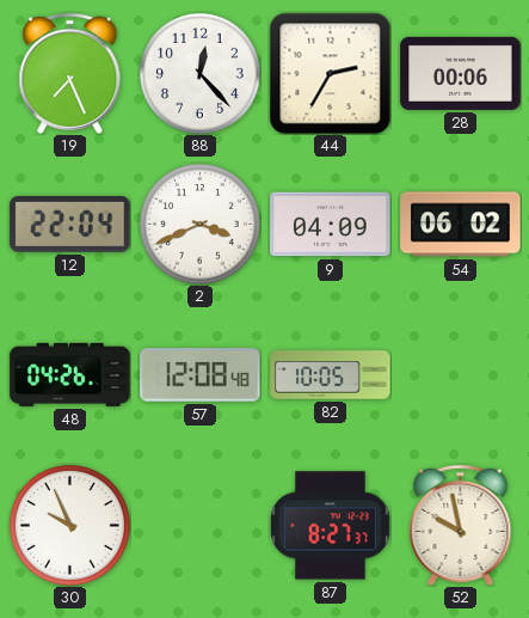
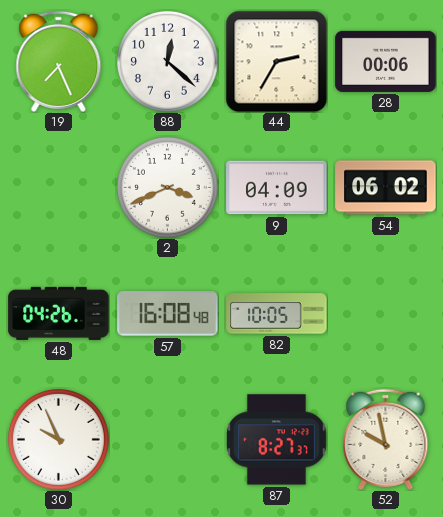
88: 12:23 -> 12:22
12: 22:04 -> none
57: 12:08 -> 16:08
